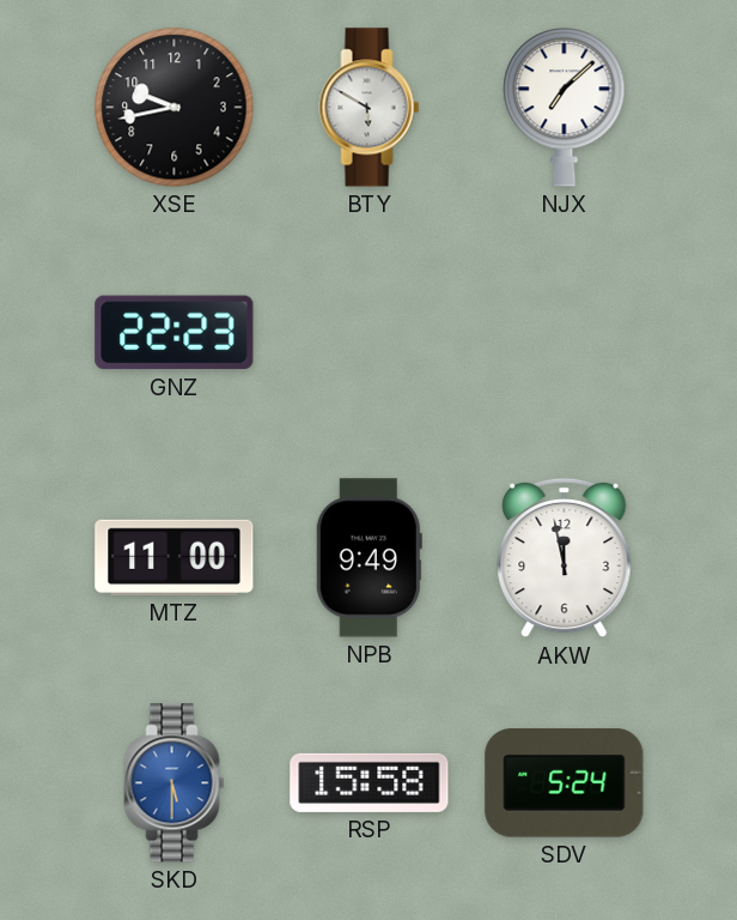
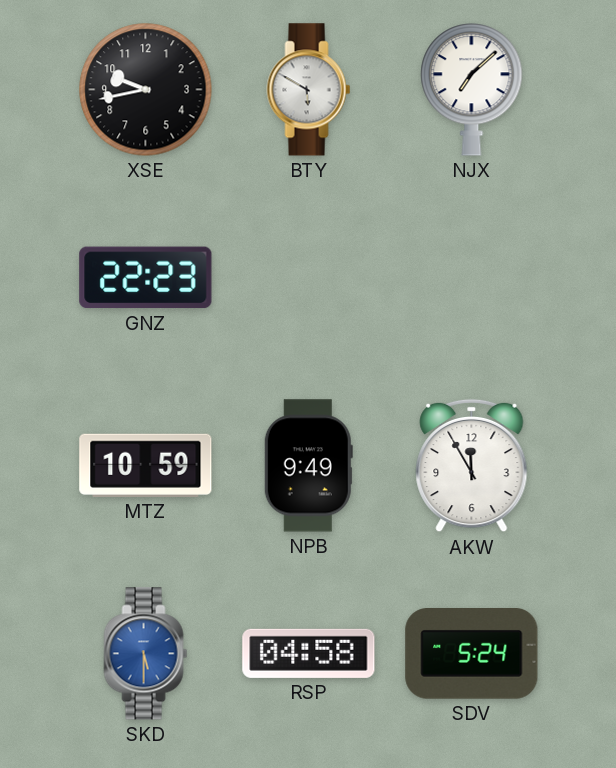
MTZ: 11:00 -> 10:59
AKW: 11:58 -> 11:55
RSP: 15:58 -> 04:58
